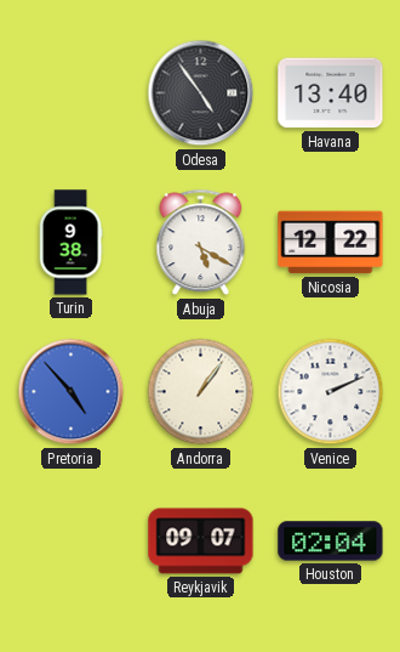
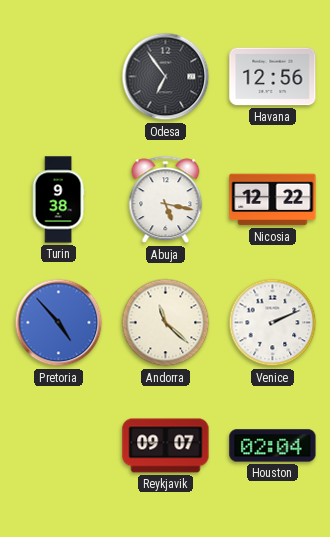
Odesa: 4:54 -> 6:54
Havana: 13:40 -> 12:56
Abuja: 5:20 -> 5:17
Andorra: 1:06 -> 11:22
